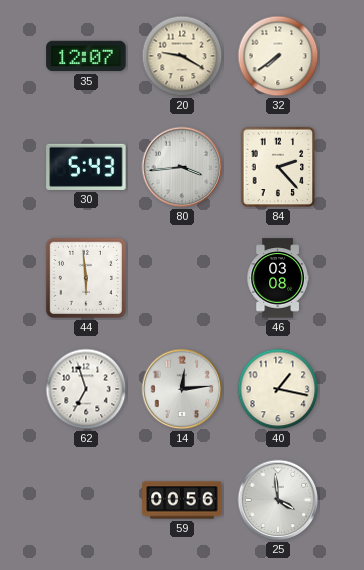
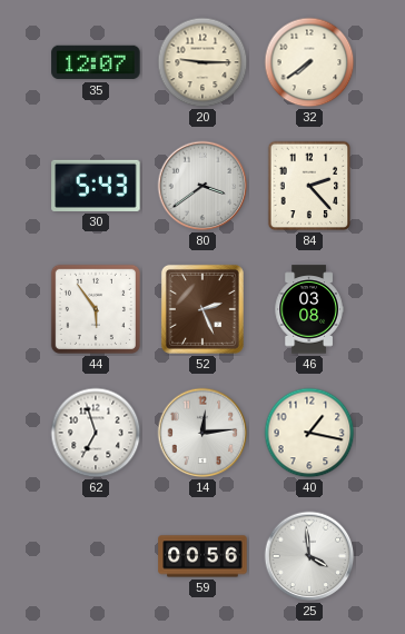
20: 9:20 -> 9:15
80: 3:44 -> 3:39
44: 5:59 -> 5:54
52: none -> 2:26
